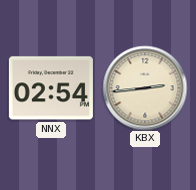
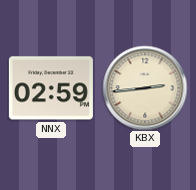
NNX: 02:54 -> 02:59
